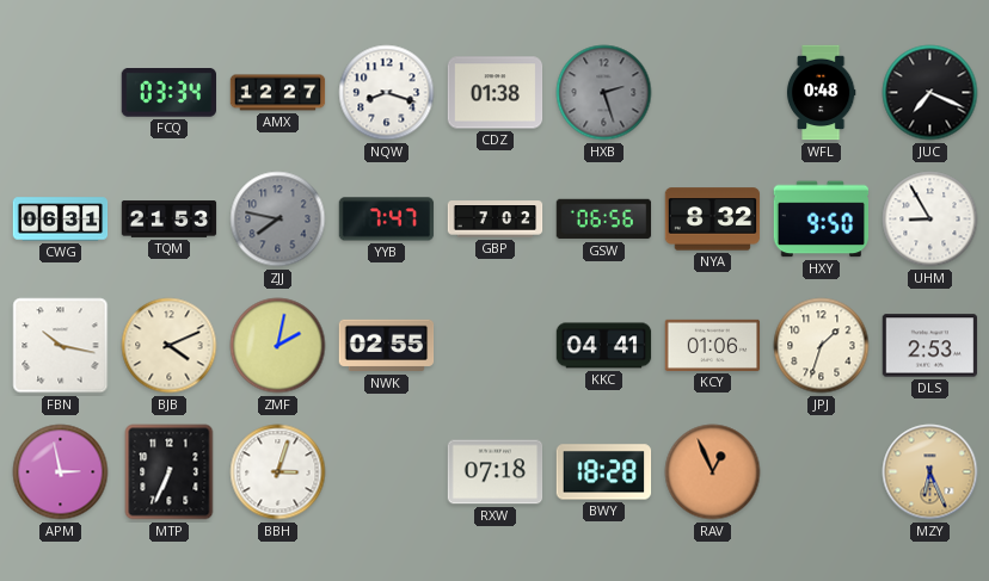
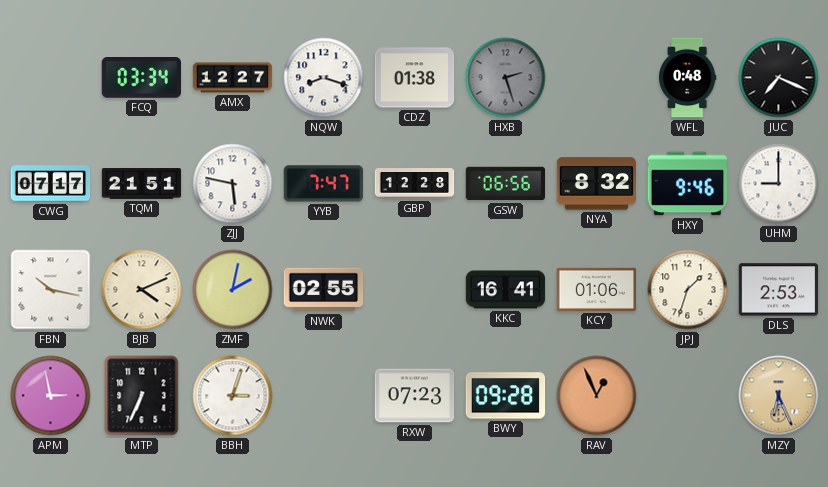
CWG: 06:31 -> 07:17
TQM: 21:53 -> 21:51
ZJJ: 7:47 -> 5:47
ZJJ dial: grey -> white
GBP: 7:02 -> 12:28
HXY: 9:50 -> 9:46
UHM: 8:55 -> 9:00
KKC: 04:41 -> 16:41
RXW: 07:18 -> 07:23
BWY: 18:28 -> 09:28
